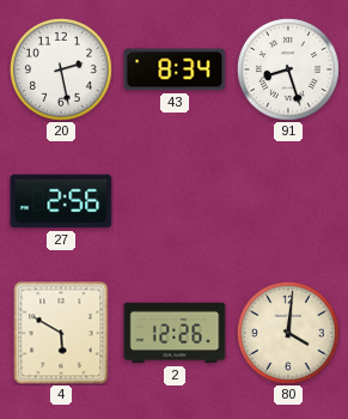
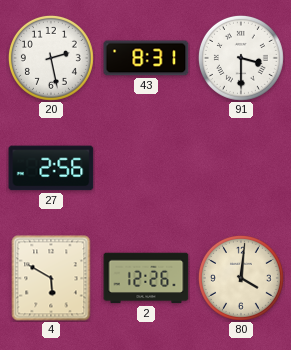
43: 8:34 -> 8:31
91: 8:27 -> 3:30
